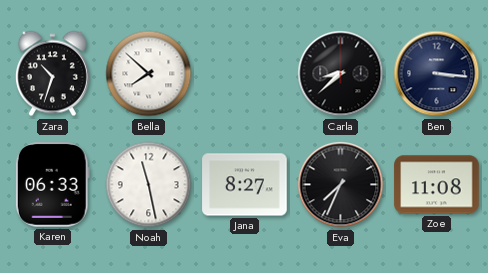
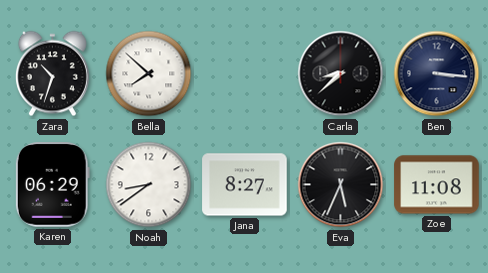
Karen: 06:33 -> 06:29
Noah: 11:28 -> 8:39
Eva: 7:34 -> 5:34
